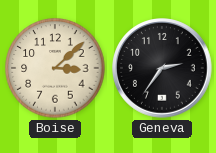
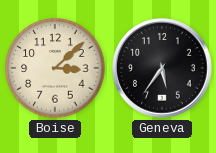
Geneva: 2:36 -> 5:36
